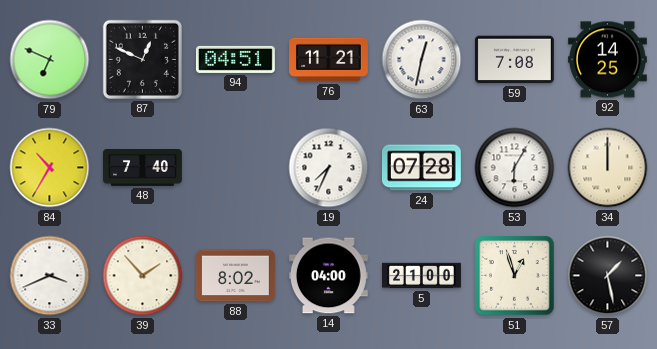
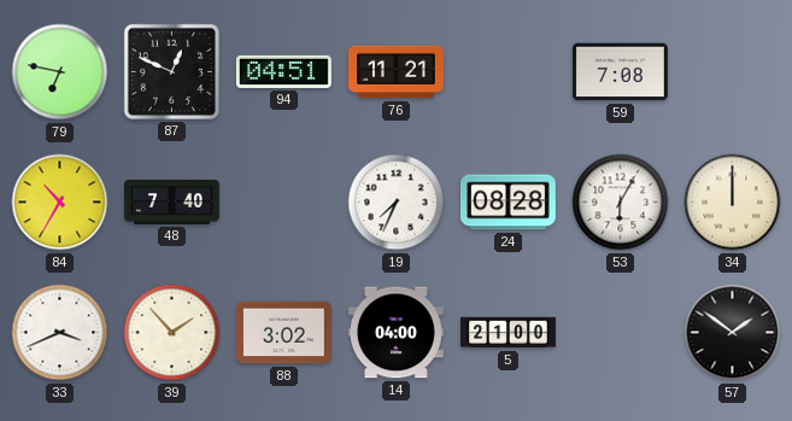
79: 6:49 -> 6:47
63: 12:32 -> none
92: 14:25 -> none
24: 07:28 -> 08:28
88: 8:02 -> 3:02
51: 12:57 -> none
57: 1:28 -> 1:51
